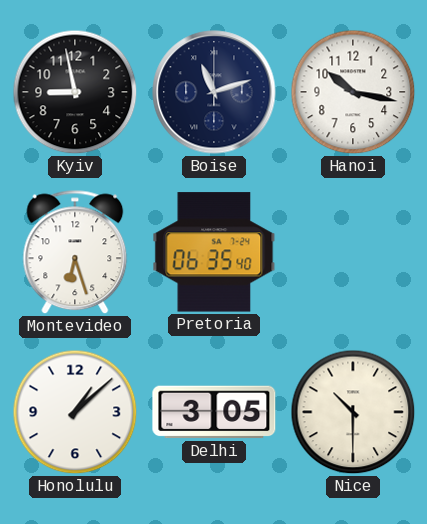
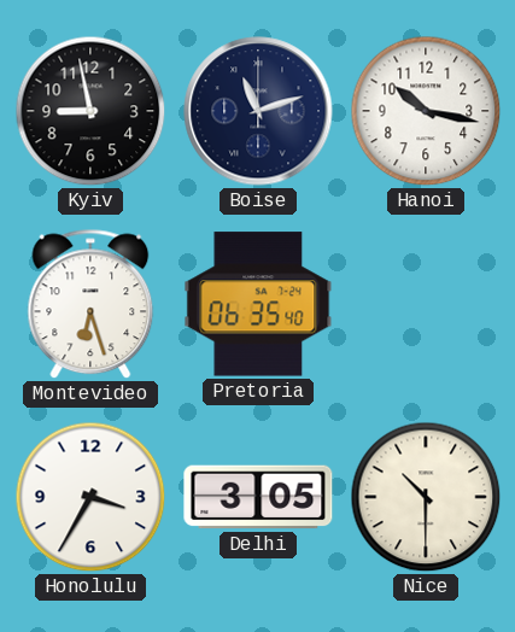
Honolulu: 1:08 -> 3:35
